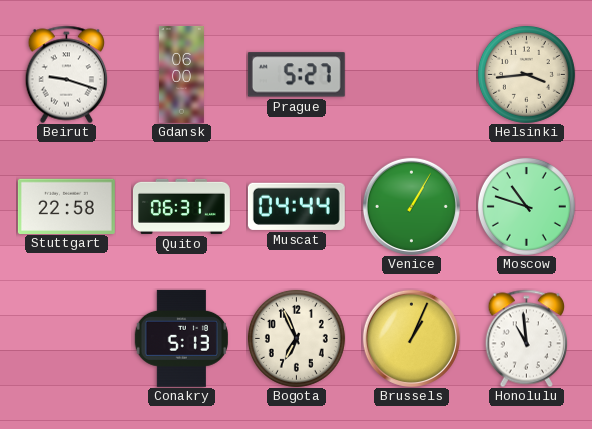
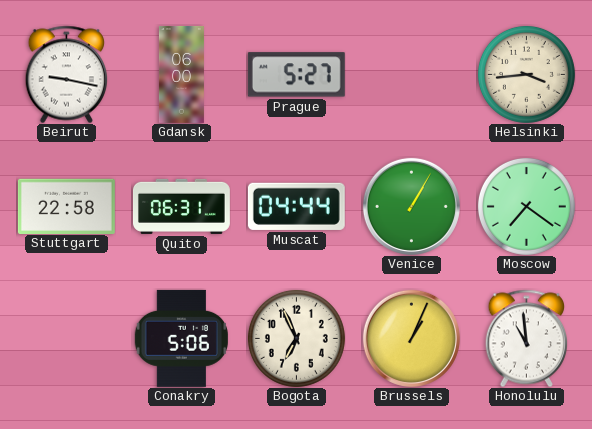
Beirut: 9:18 -> 9:17
Moscow: 10:48 -> 7:21
Conakry: 5:13 -> 5:06
